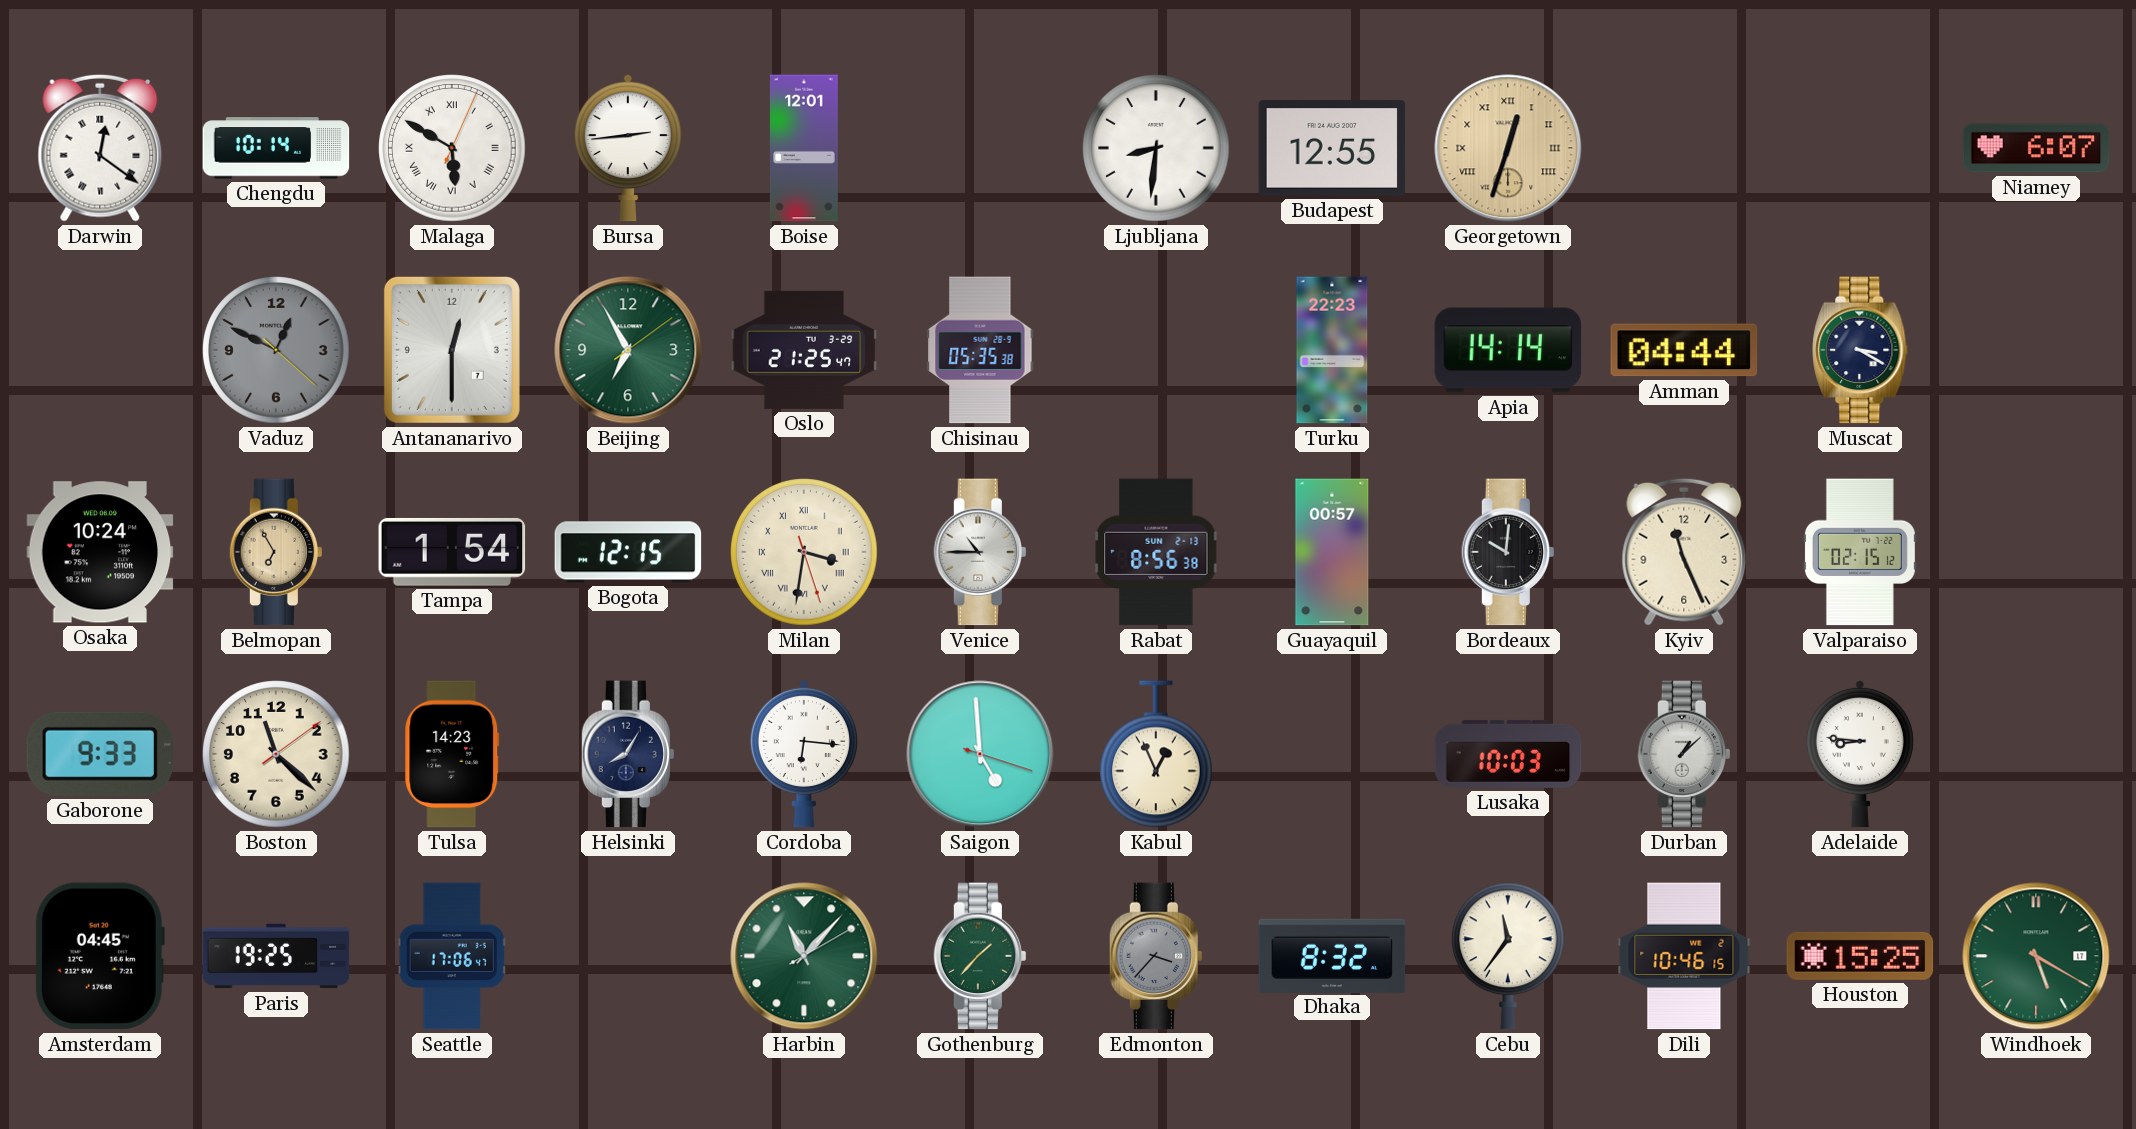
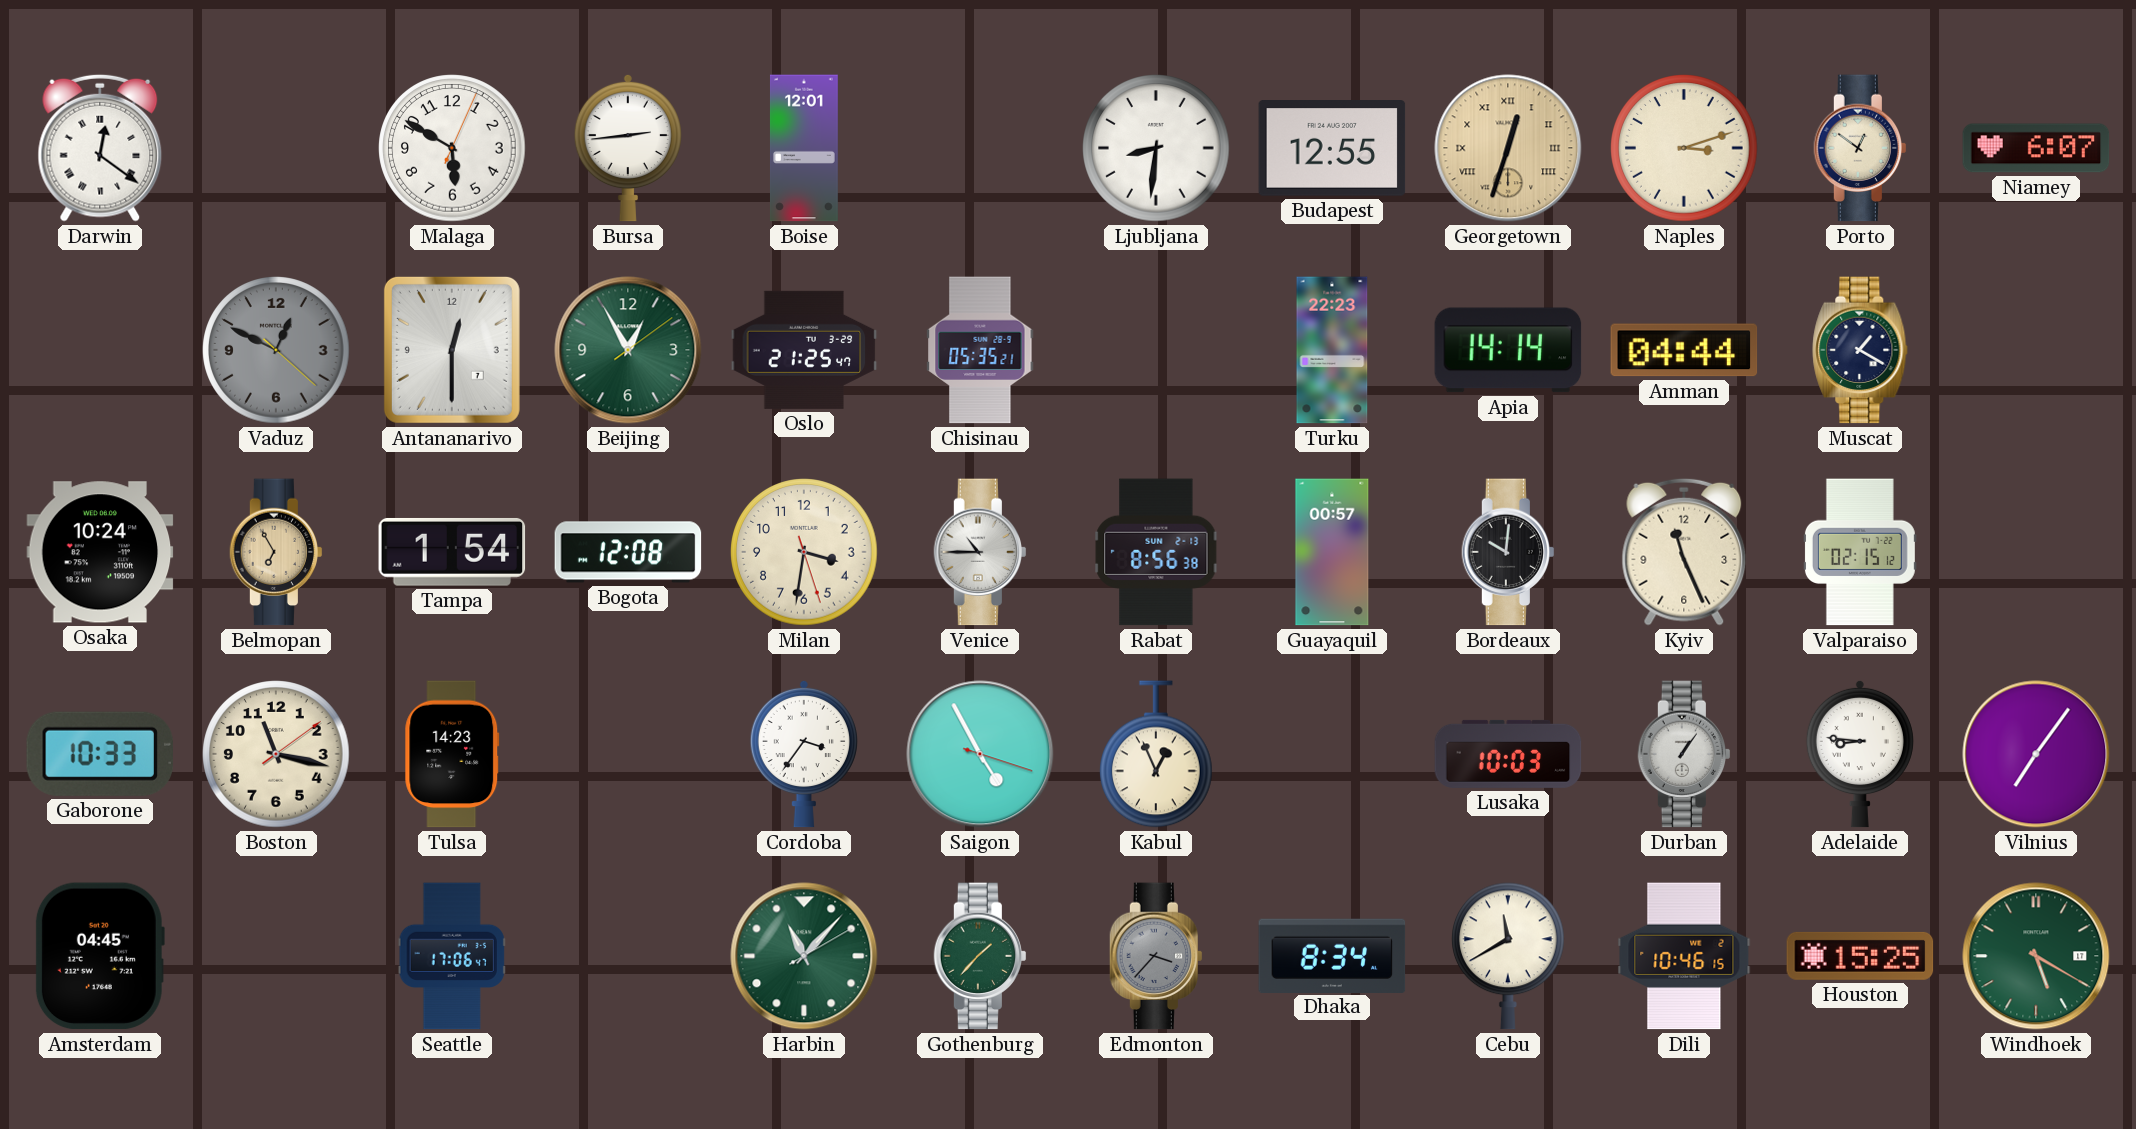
Chengdu: 10:14 -> none
Malaga numerals: Roman -> Arabic
Naples: none -> 3:12
Porto: none -> 12:51
Beijing: 6:55 -> 12:55
Chisinau: 05:35:38 -> 05:35:21
Muscat: 3:20 -> 1:20
Bogota: 12:15 -> 12:08
Milan numerals: Roman -> Arabic
Gaborone: 9:33 -> 10:33
Boston: 11:22 -> 11:17
Helsinki: 8:05 -> none
Cordoba: 6:16 -> 3:36
Saigon: 4:59 -> 4:55
Durban: 1:08 -> 1:06
Vilnius: none -> 7:06
Paris: 19:25 -> none
Dhaka: 8:32 -> 8:34
Cebu: 11:36 -> 11:40
